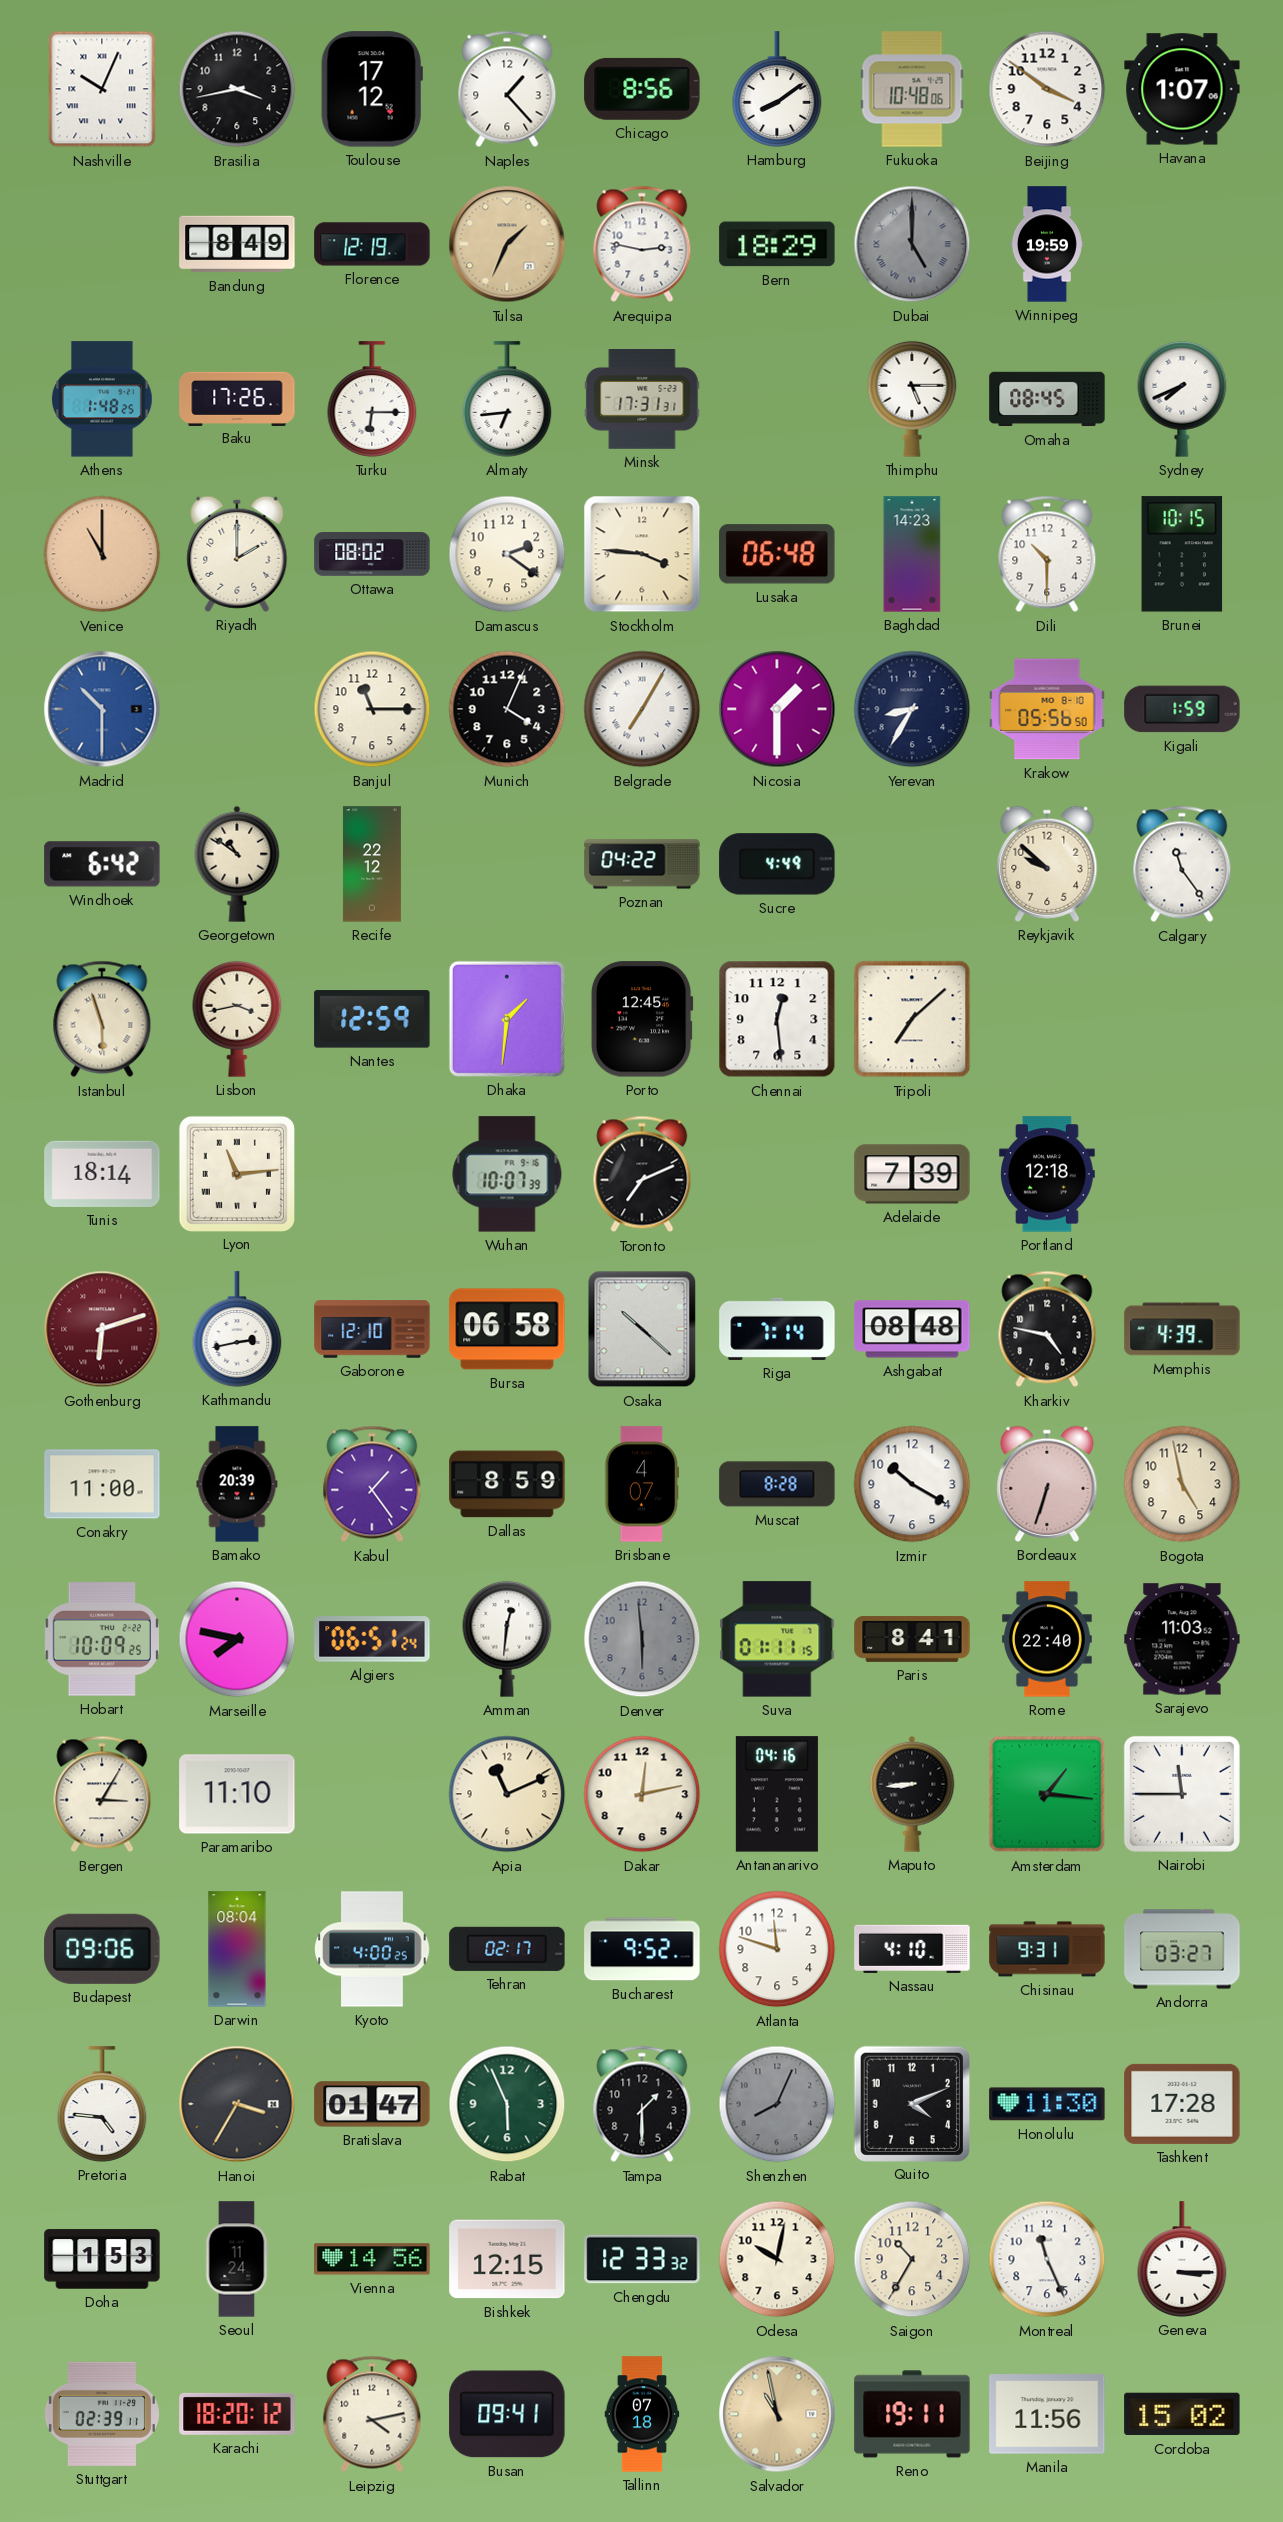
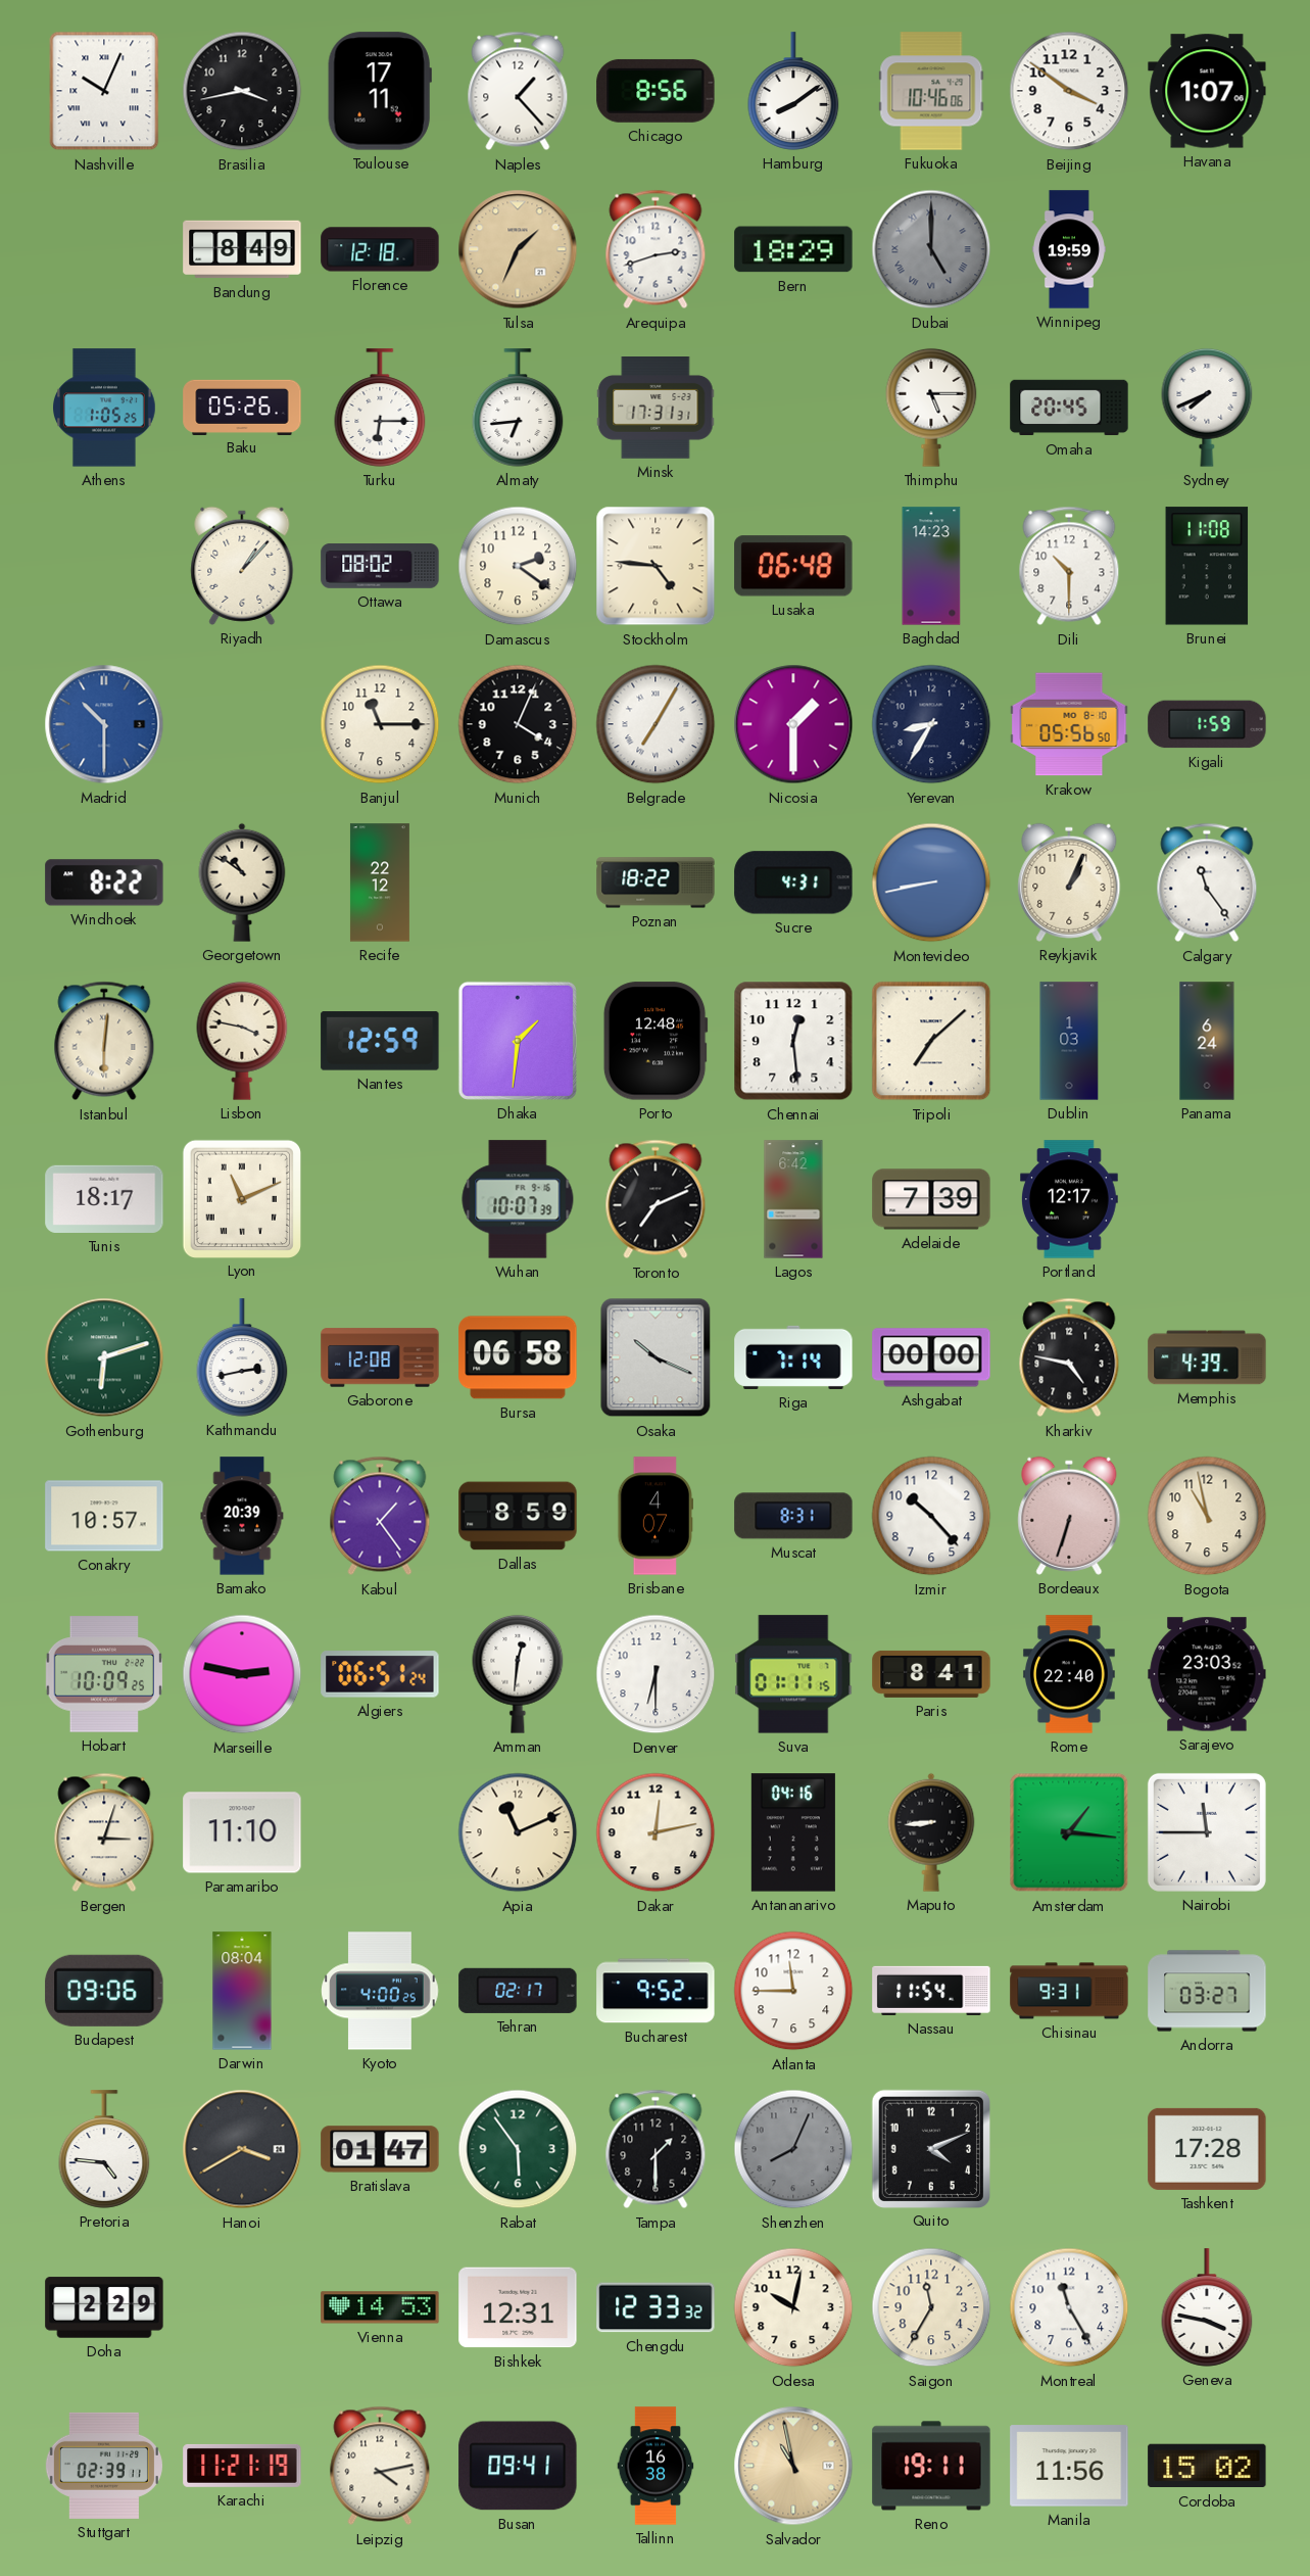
Toulouse: 17:12 -> 17:11
Fukuoka: 10:48 -> 10:46
Florence: 12:19 -> 12:18
Arequipa: 2:47 -> 2:42
Athens: 1:48 -> 1:05
Baku: 17:26 -> 05:26
Omaha: 08:45 -> 20:45
Venice: 11:00 -> none
Riyadh: 2:00 -> 1:07
Stockholm: 3:46 -> 4:46
Brunei: 10:15 -> 11:08
Windhoek: 6:42 -> 8:22
Poznan: 04:22 -> 18:22
Sucre: 4:49 -> 4:31
Montevideo: none -> 8:43
Reykjavik: 9:52 -> 1:04
Istanbul: 5:57 -> 6:01
Lisbon: 3:43 -> 3:47
Porto: 12:45 -> 12:48
Dublin: none -> 1:03
Panama: none -> 6:24
Tunis: 18:14 -> 18:17
Lyon: 11:14 -> 11:11
Lagos: none -> 6:42
Portland: 12:18 -> 12:17
Gothenburg dial: burgundy -> green
Gaborone: 12:10 -> 12:08
Osaka: 10:22 -> 10:19
Ashgabat: 08:48 -> 00:00
Conakry: 11:00 -> 10:57
Muscat: 8:28 -> 8:31
Izmir: 10:20 -> 10:23
Bogota: 4:58 -> 10:58
Marseille: 7:47 -> 2:47
Denver: 5:59 -> 6:30
Denver dial: grey -> white
Sarajevo: 11:03 -> 23:03
Bergen: 3:05 -> 3:03
Atlanta: 11:48 -> 11:45
Nassau: 4:10 -> 11:54
Hanoi: 3:35 -> 3:40
Rabat: 5:56 -> 5:54
Honolulu: 11:30 -> none
Doha: 1:53 -> 2:29
Seoul: 11:24 -> none
Vienna: 14:56 -> 14:53
Bishkek: 12:15 -> 12:31
Saigon: 10:35 -> 11:35
Montreal: 11:26 -> 11:25
Geneva: 3:15 -> 3:47
Karachi: 18:20 -> 11:21
Tallinn: 07:18 -> 16:38
